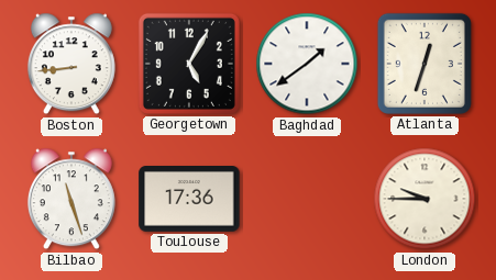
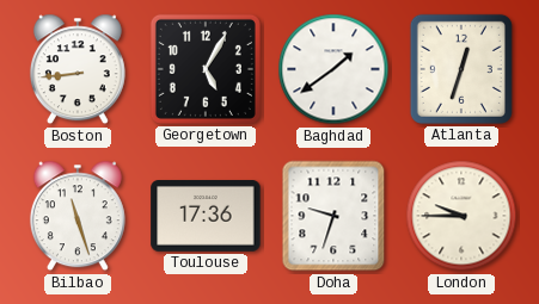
Doha: none -> 9:33
